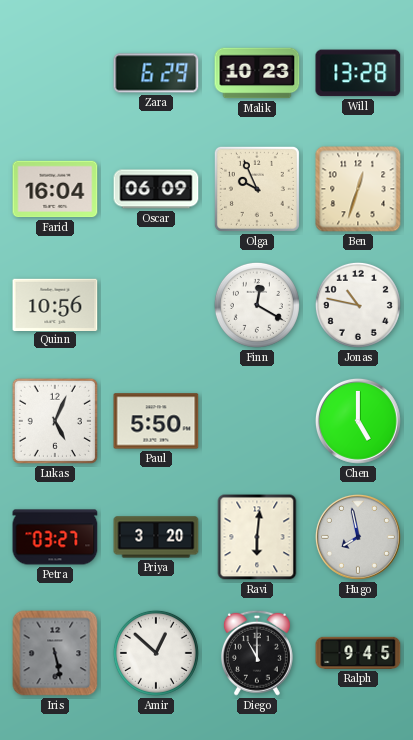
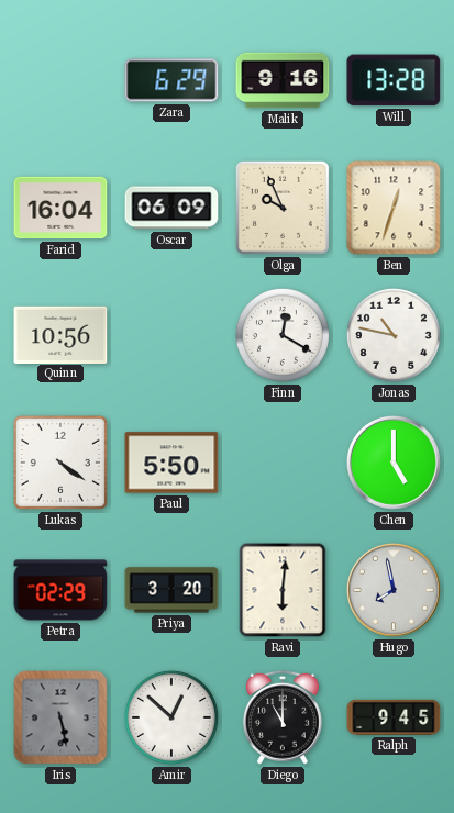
Malik: 10:23 -> 9:16
Lukas: 5:04 -> 4:21
Petra: 03:27 -> 02:29
